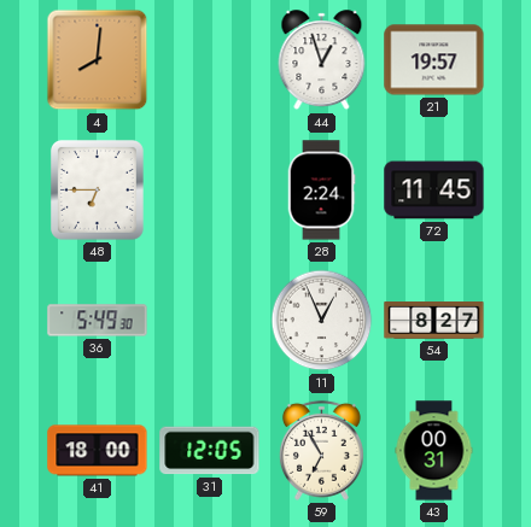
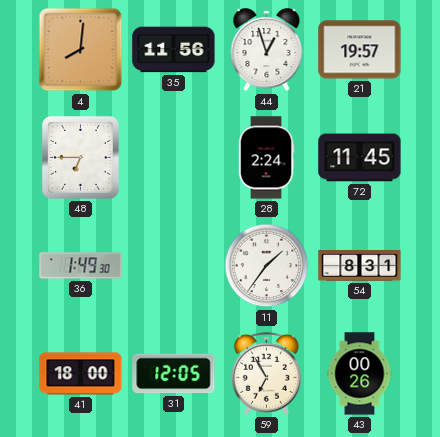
35: none -> 11:56
36: 5:49 -> 1:49
11: 12:56 -> 1:36
54: 8:27 -> 8:31
43: 00:31 -> 00:26
